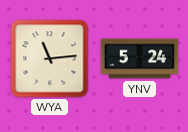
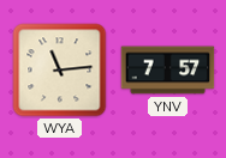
YNV: 5:24 -> 7:57
